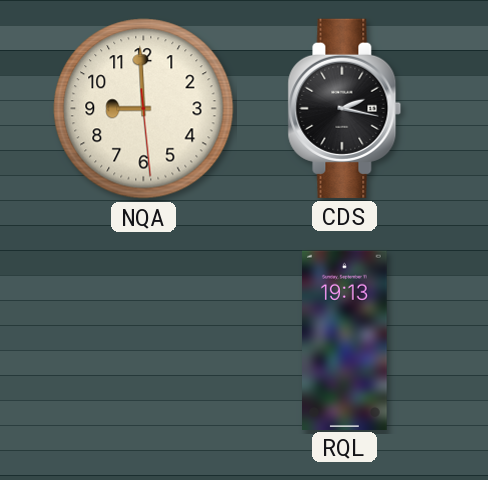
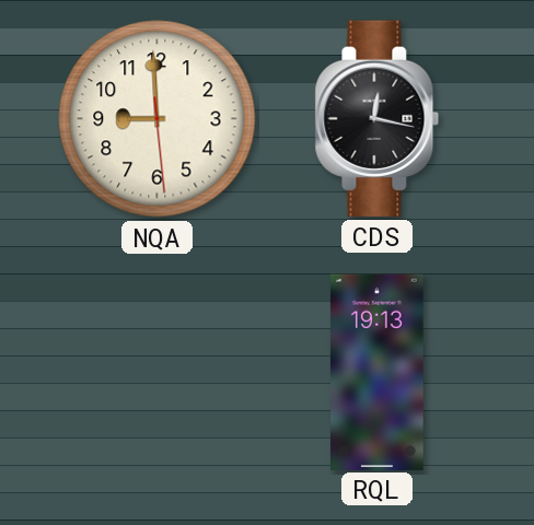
CDS: 2:17 -> 12:17
